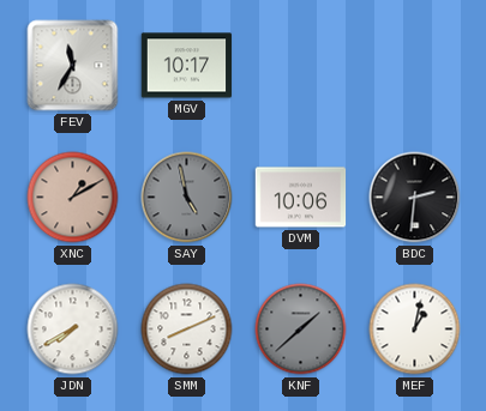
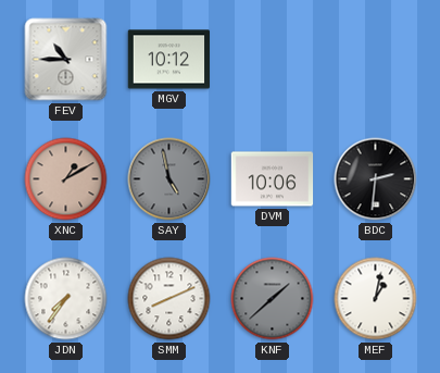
FEV: 11:35 -> 10:45
MGV: 10:17 -> 10:12
JDN: 7:40 -> 7:36
